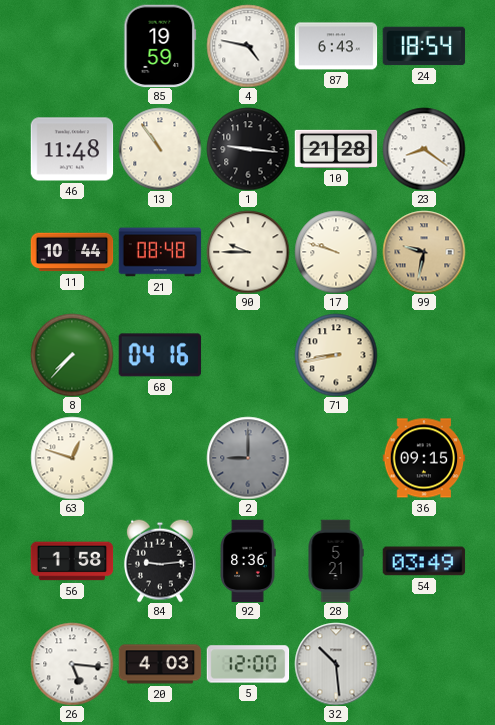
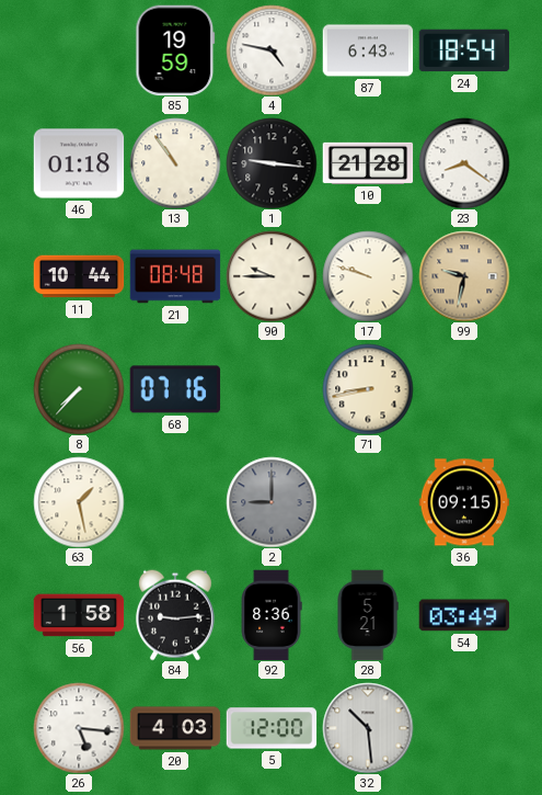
46: 11:48 -> 01:18
68: 04:16 -> 07:16
63: 12:48 -> 1:28
